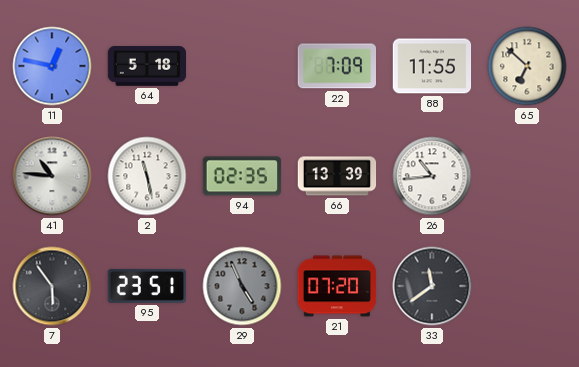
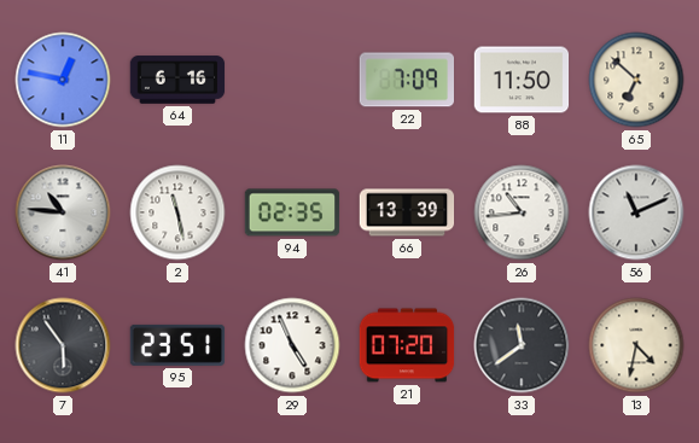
64: 5:18 -> 6:16
88: 11:55 -> 11:50
56: none -> 11:11
29 dial: grey -> white
13: none -> 4:32
